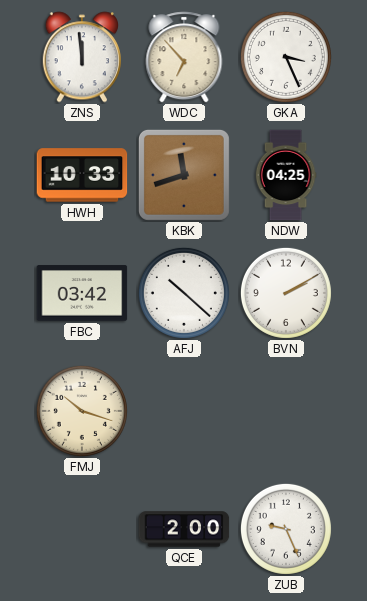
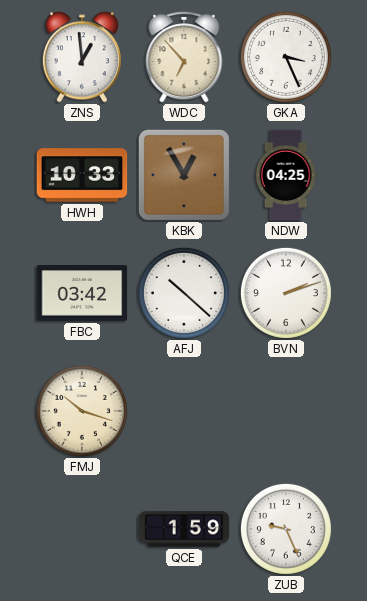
ZNS: 11:59 -> 12:59
KBK: 11:42 -> 12:55
BVN: 2:10 -> 2:12
QCE: 2:00 -> 1:59
